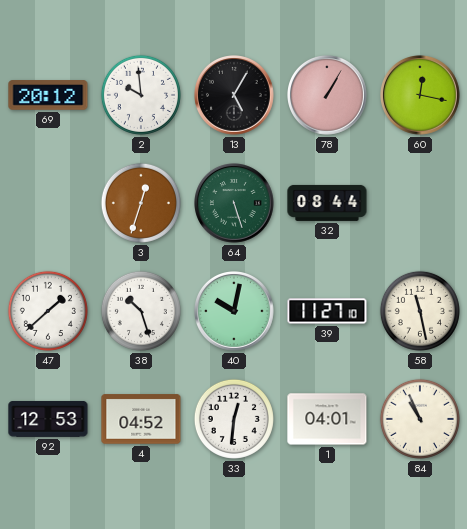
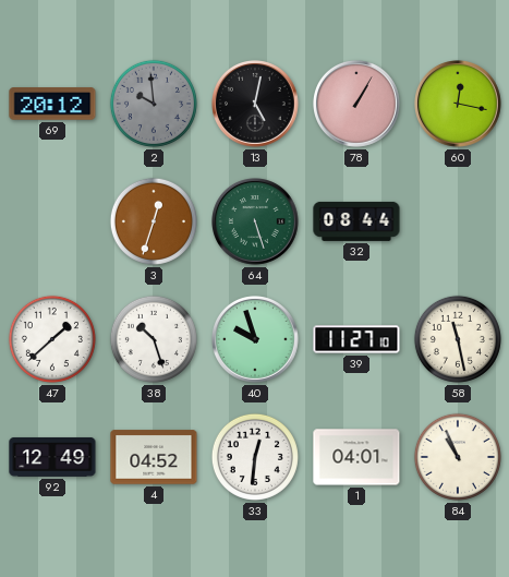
2 dial: white -> grey
13: 5:05 -> 5:02
40: 10:02 -> 9:57
92: 12:53 -> 12:49
